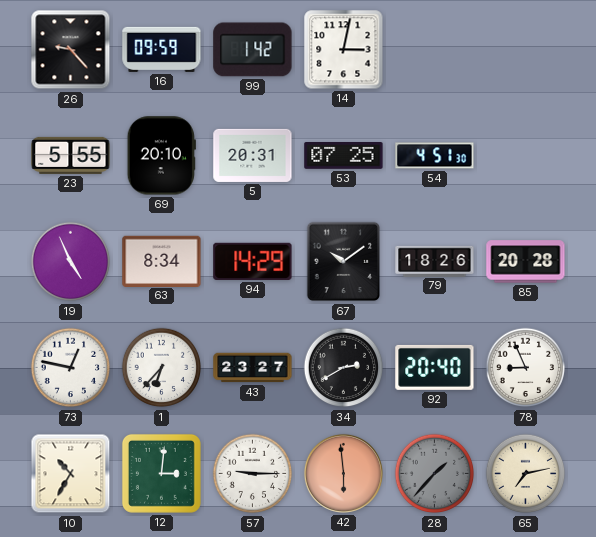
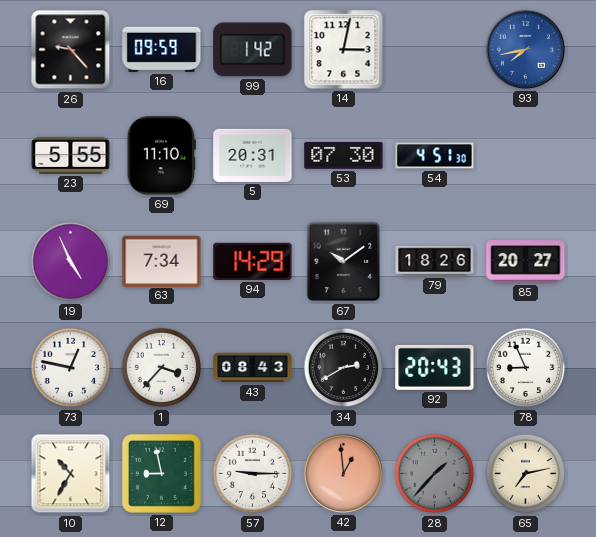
93: none -> 7:43
69: 20:10 -> 11:10
53: 07:25 -> 07:30
63: 8:34 -> 7:34
85: 20:28 -> 20:27
1: 6:37 -> 3:37
43: 23:27 -> 08:43
92: 20:40 -> 20:43
12: 3:01 -> 8:58
42: 5:59 -> 12:59
